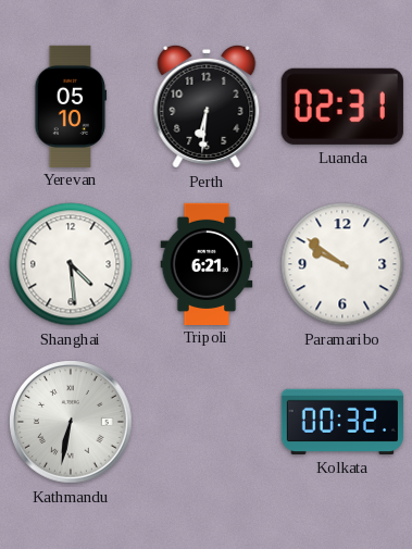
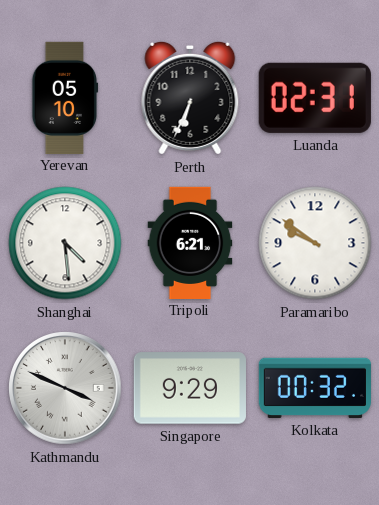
Perth: 6:31 -> 6:34
Kathmandu: 6:32 -> 3:49
Singapore: none -> 9:29
